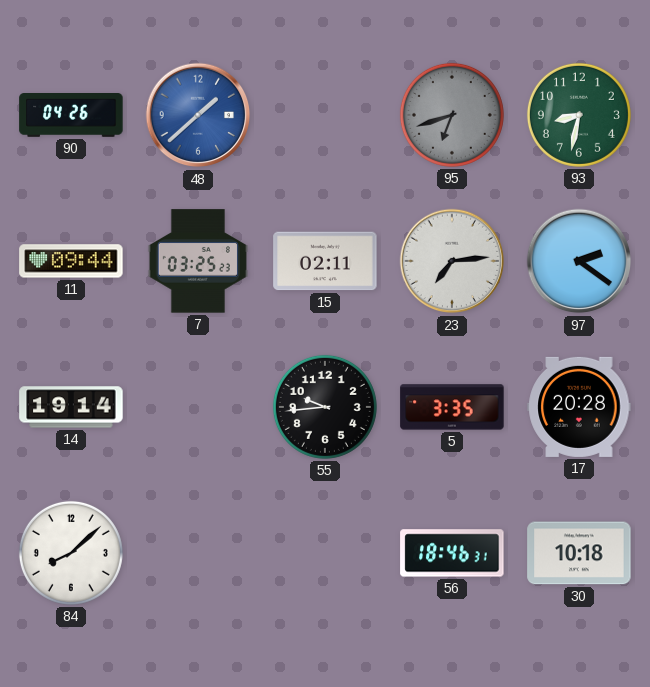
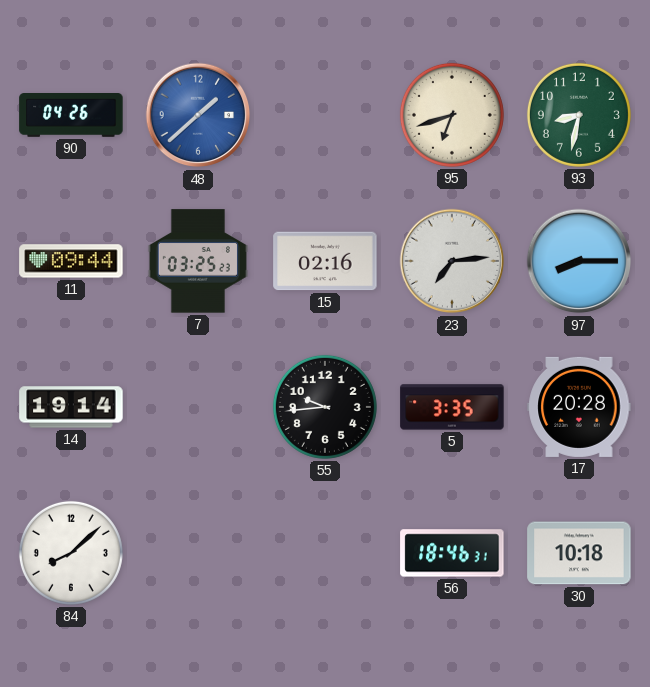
95 dial: grey -> cream
15: 02:11 -> 02:16
97: 2:21 -> 8:15
